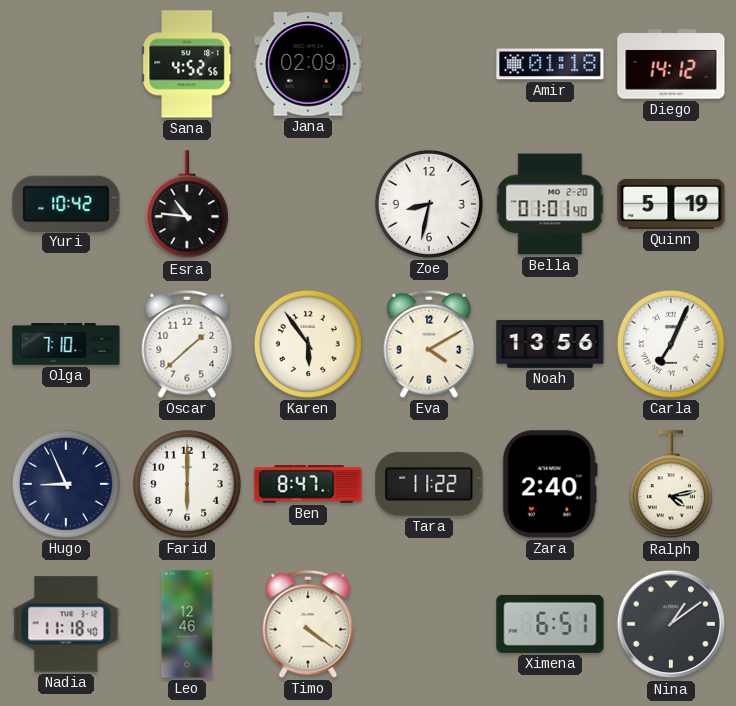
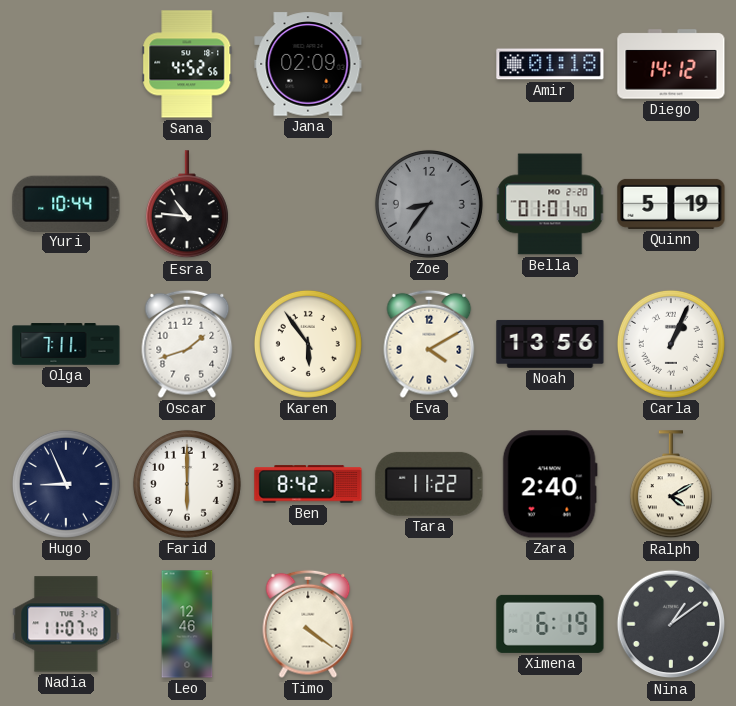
Yuri: 10:42 -> 10:44
Zoe: 8:32 -> 8:36
Zoe dial: white -> grey
Olga: 7:10 -> 7:11
Oscar: 1:38 -> 1:42
Carla: 7:04 -> 1:04
Ben: 8:47 -> 8:42
Ralph: 4:13 -> 4:10
Nadia: 11:18 -> 11:07
Ximena: 6:51 -> 6:19
